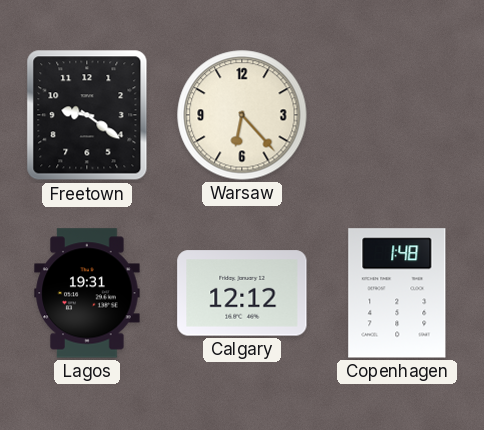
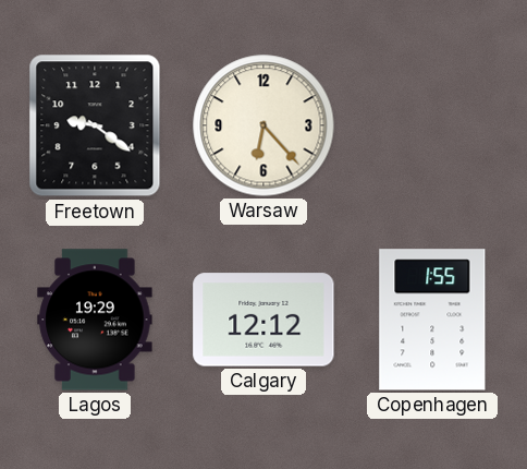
Lagos: 19:31 -> 19:29
Copenhagen: 1:48 -> 1:55
